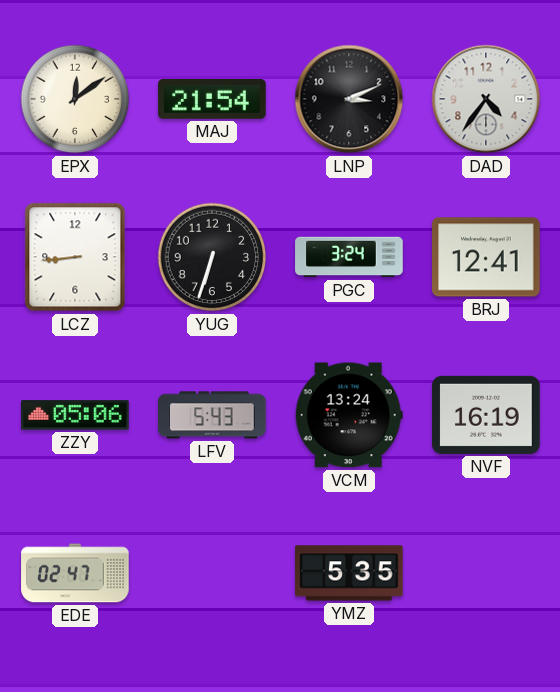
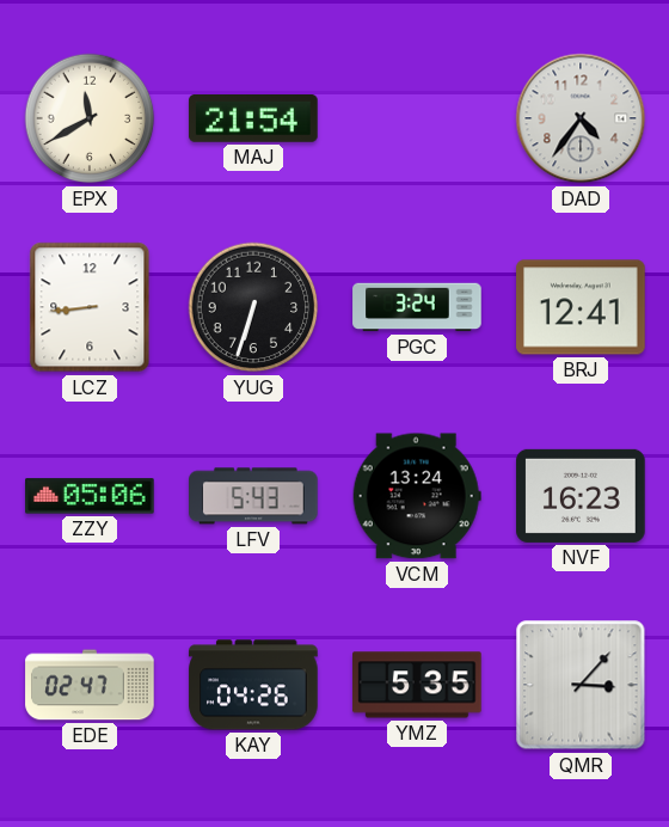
EPX: 12:09 -> 11:40
LNP: 3:11 -> none
NVF: 16:19 -> 16:23
KAY: none -> 04:26
QMR: none -> 3:07
